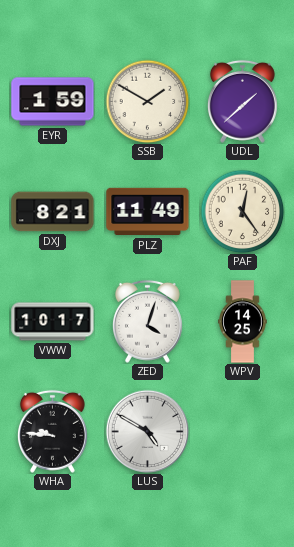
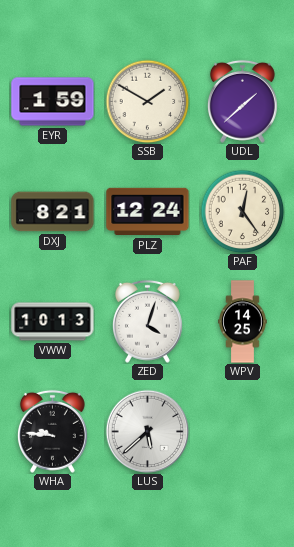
PLZ: 11:49 -> 12:24
VWW: 10:17 -> 10:13
LUS: 4:50 -> 5:38
